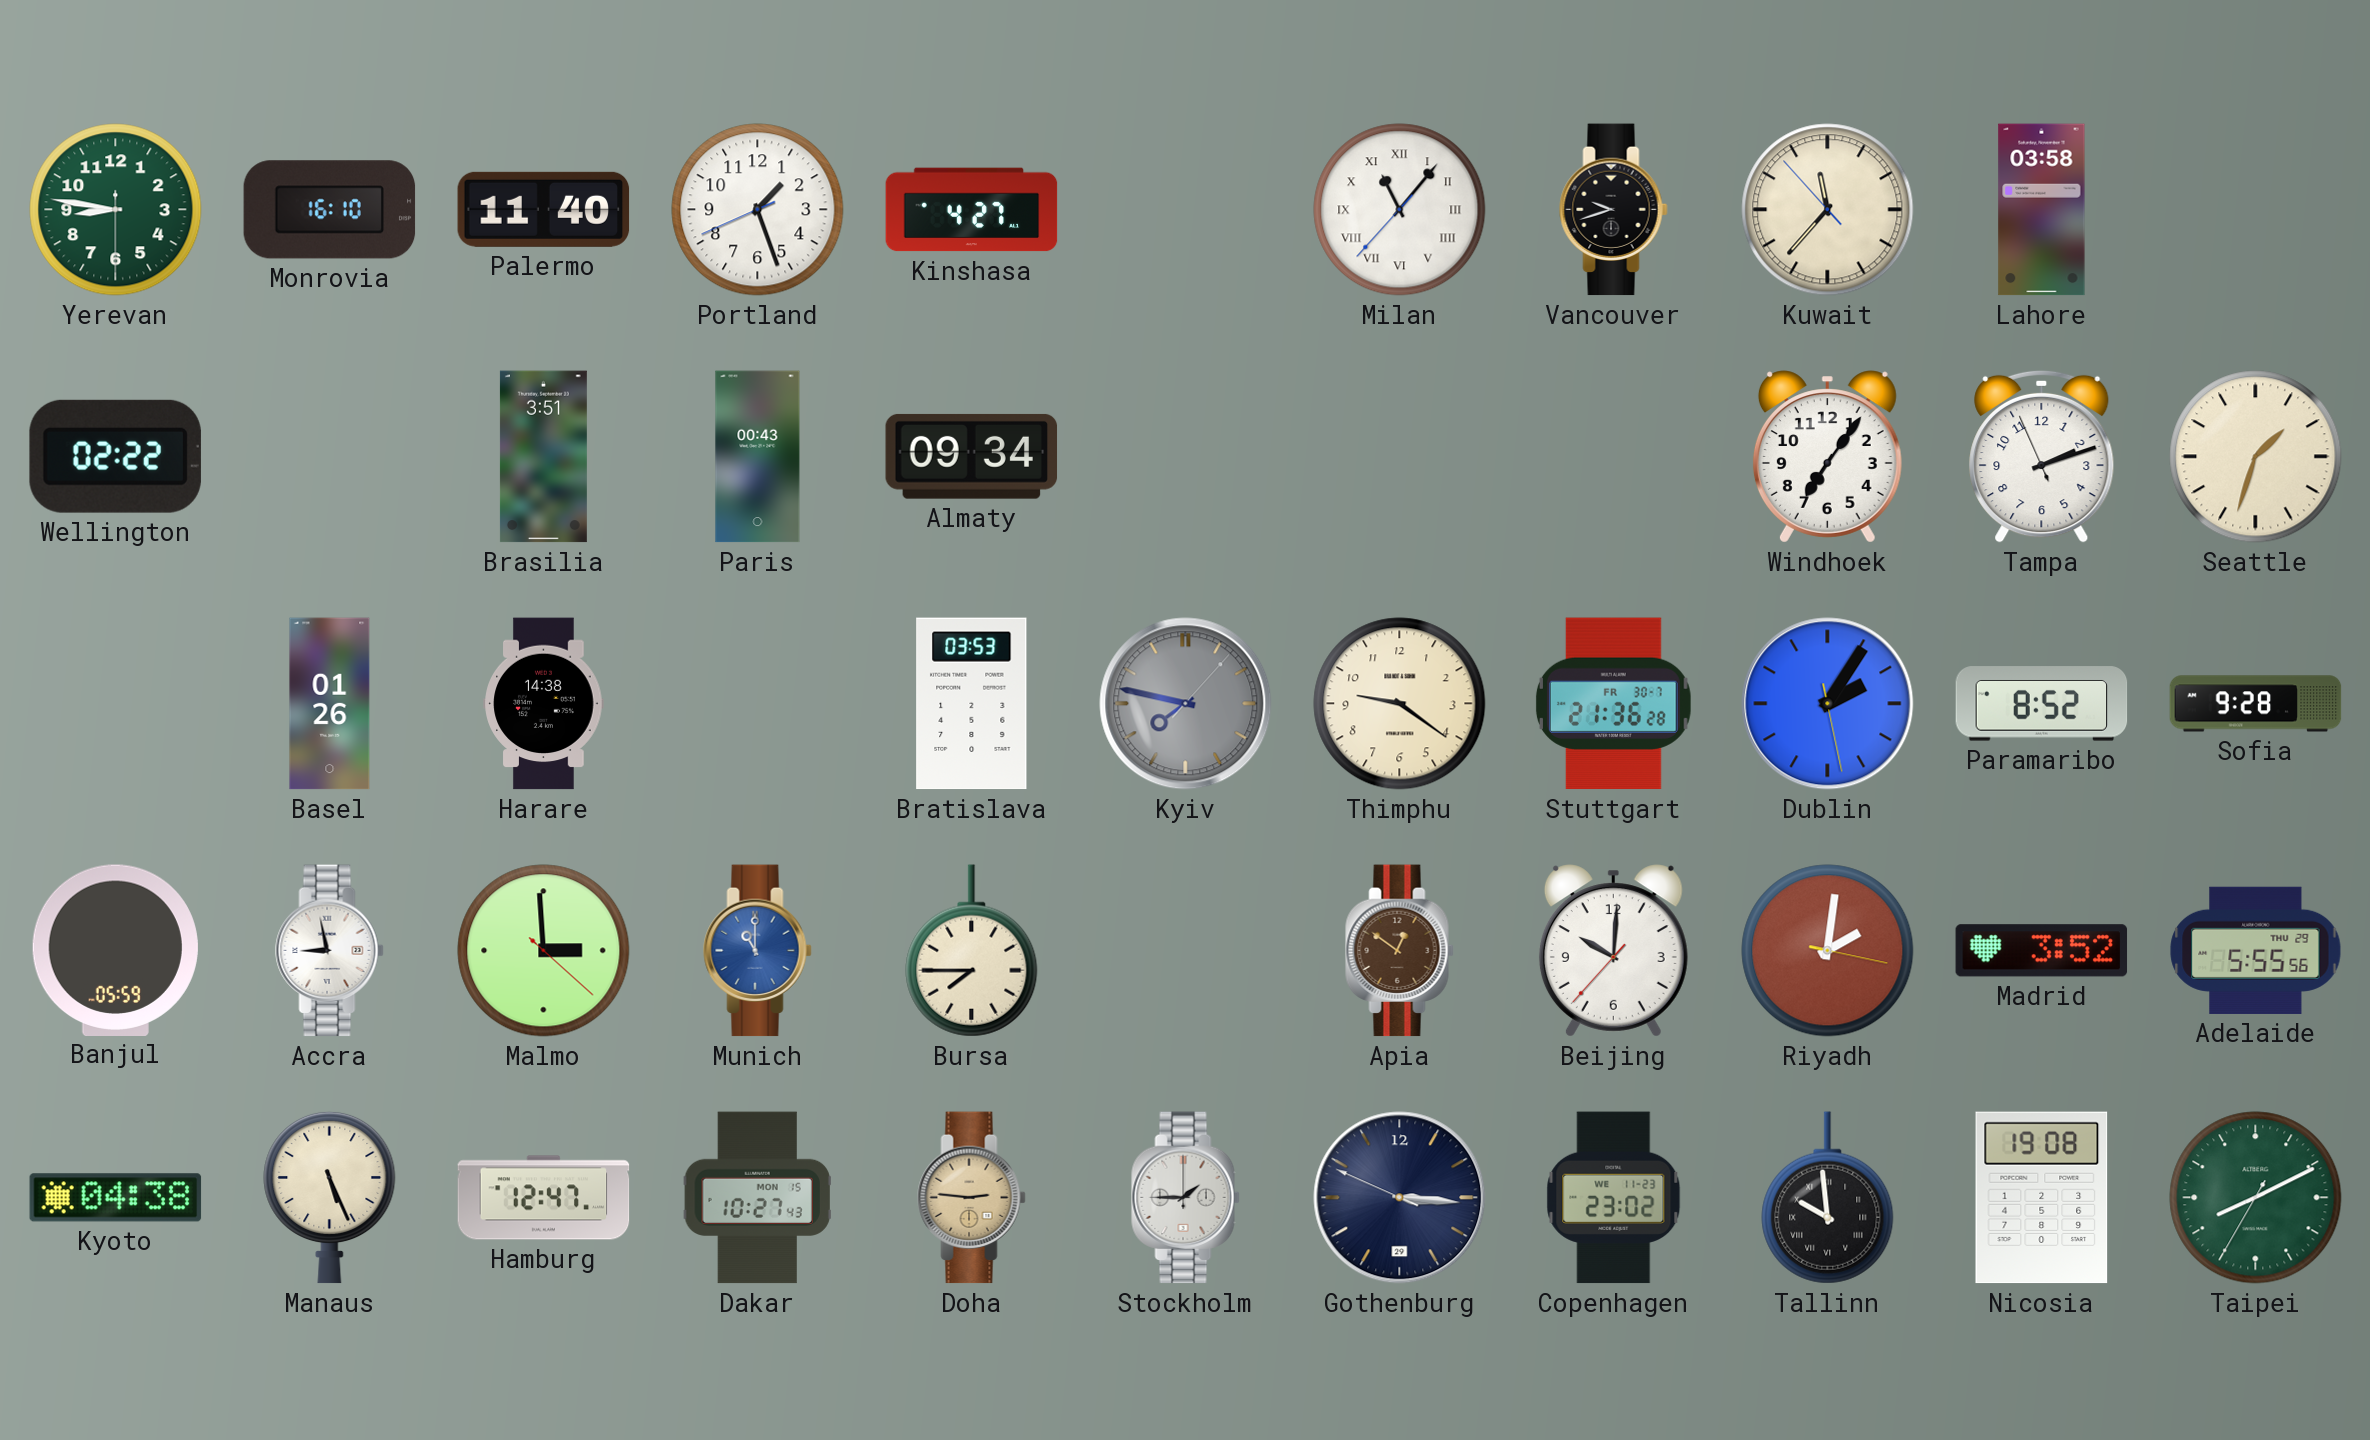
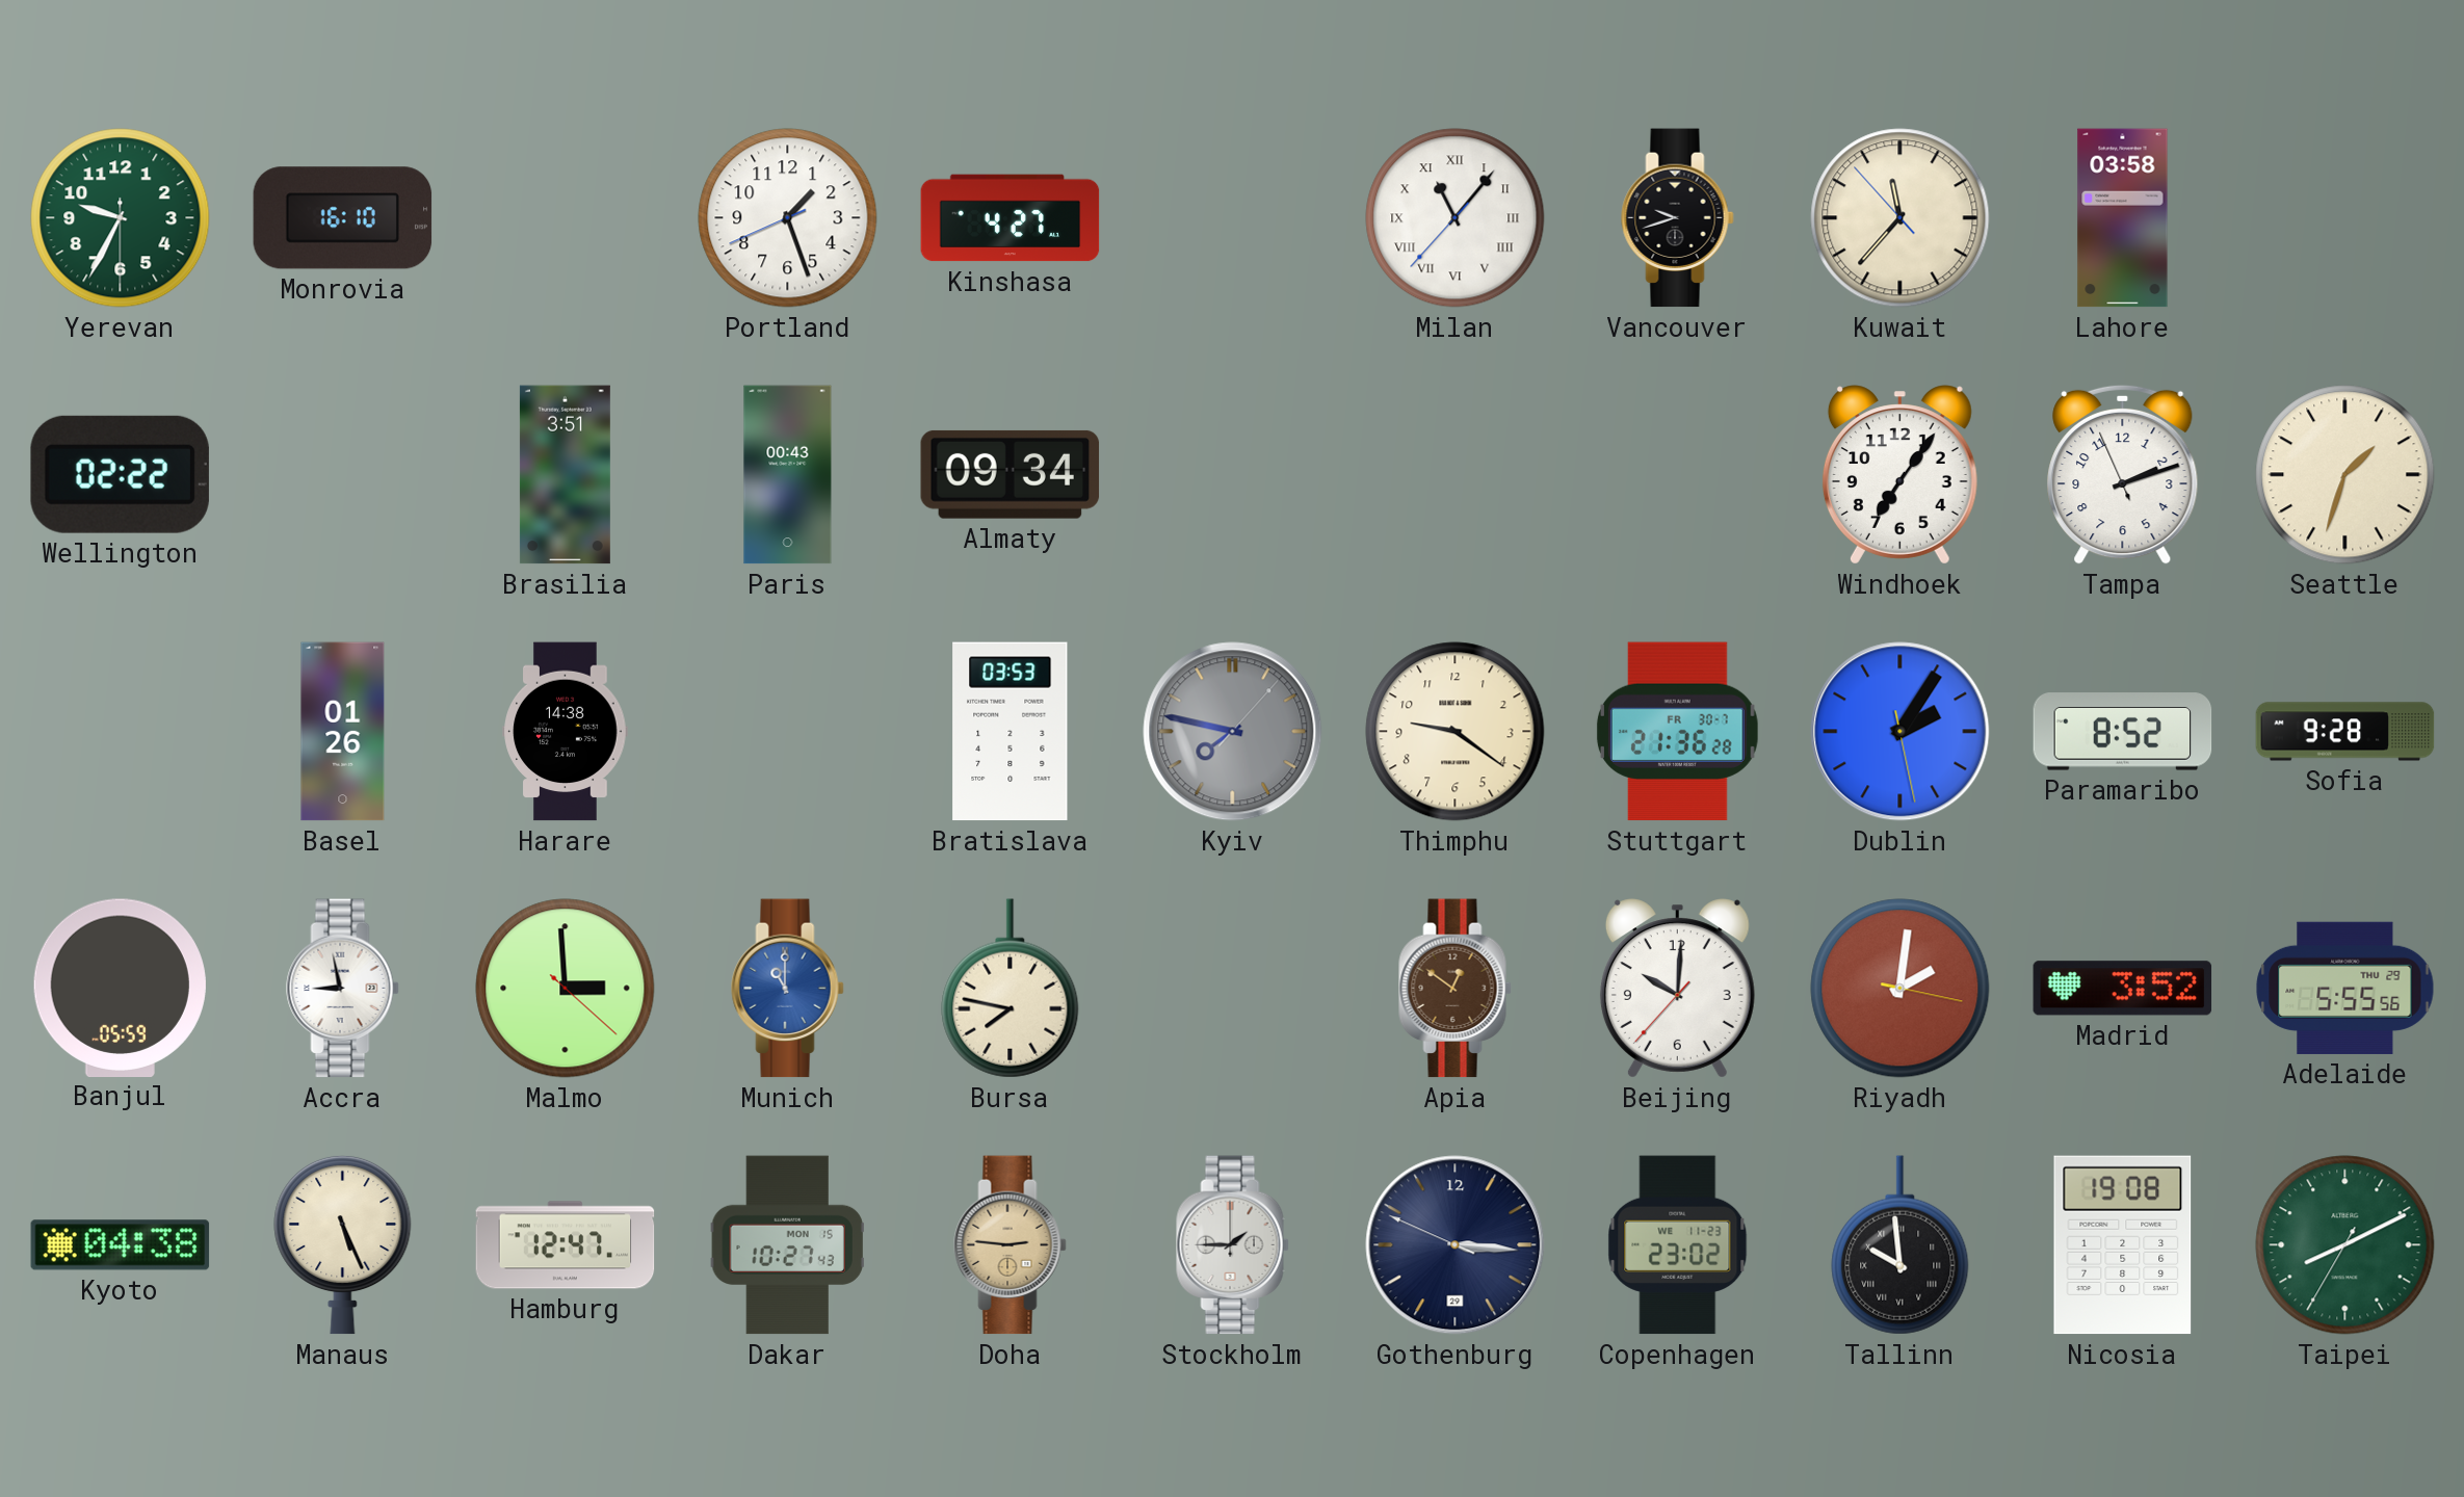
Yerevan: 8:46 -> 9:34
Palermo: 11:40 -> none
Bursa: 7:45 -> 7:47
